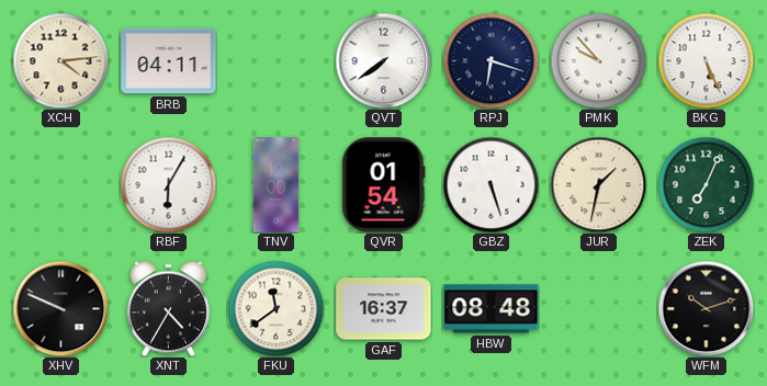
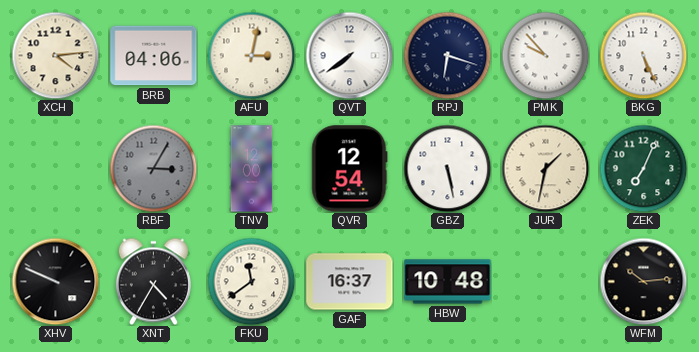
BRB: 04:11 -> 04:06
AFU: none -> 3:02
RBF: 6:05 -> 3:05
RBF dial: white -> grey
QVR: 01:54 -> 12:54
GBZ: 5:27 -> 5:28
HBW: 08:48 -> 10:48
WFM: 10:12 -> 10:14
